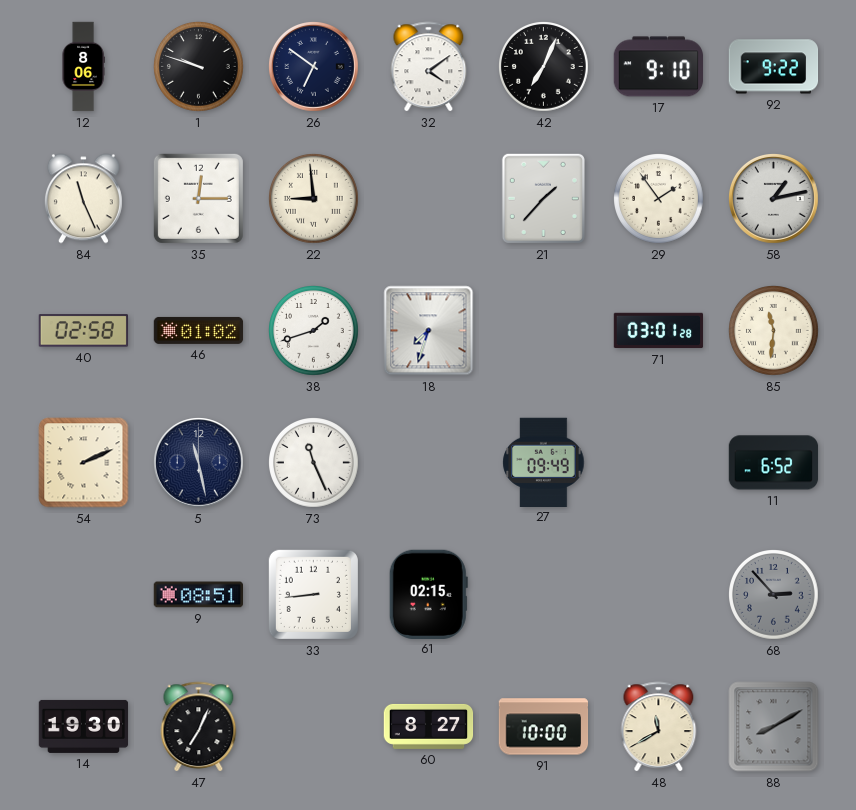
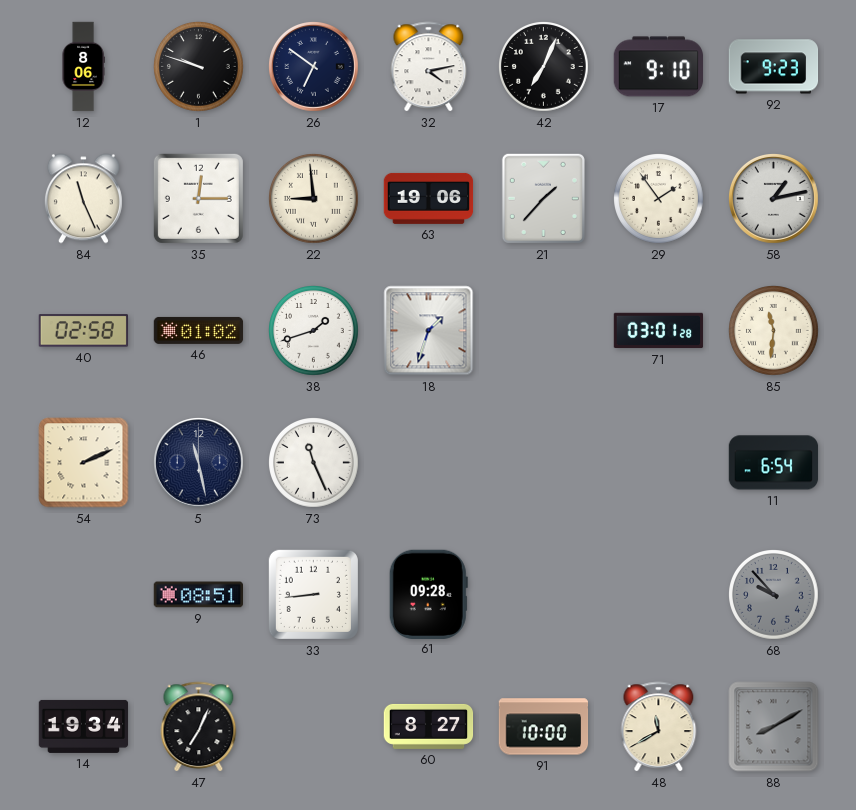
32: 4:09 -> 4:13
92: 9:22 -> 9:23
63: none -> 19:06
18: 7:33 -> 1:33
27: 09:49 -> none
11: 6:52 -> 6:54
61: 02:15 -> 09:28
68: 2:53 -> 9:53
14: 19:30 -> 19:34
